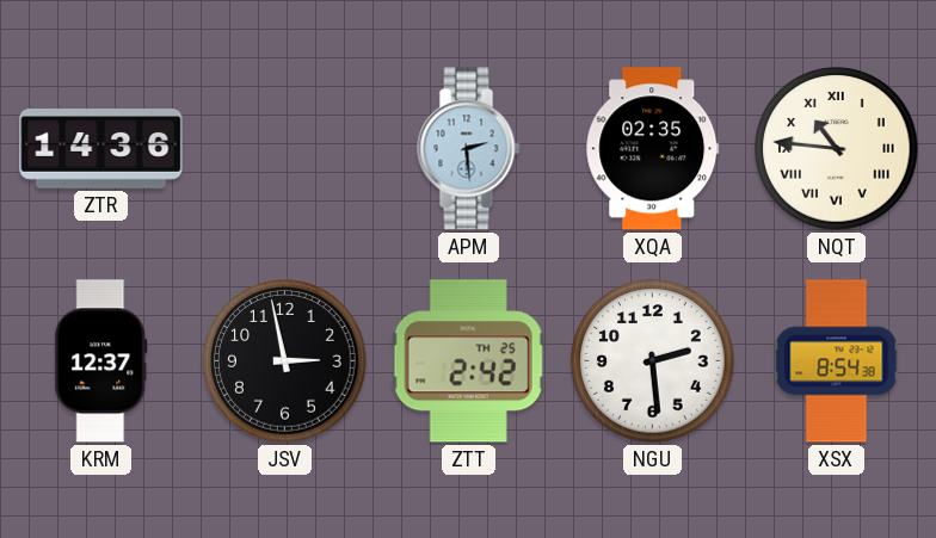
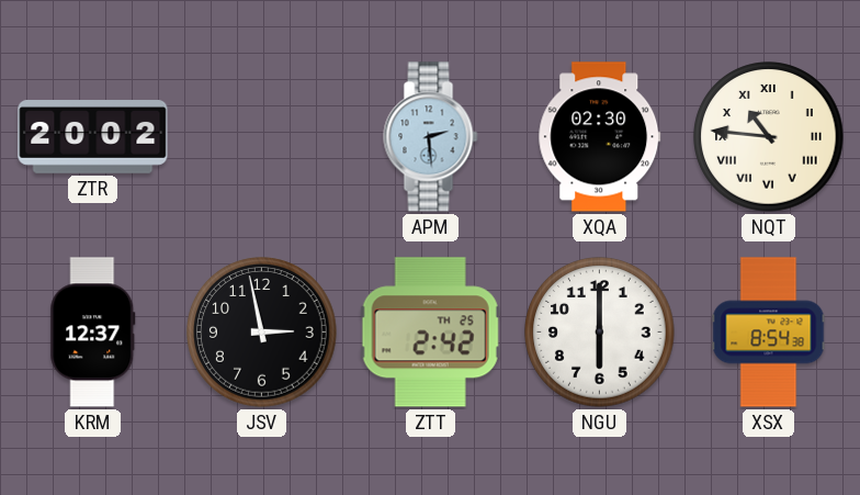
ZTR: 14:36 -> 20:02
XQA: 02:35 -> 02:30
NGU: 2:29 -> 6:00
